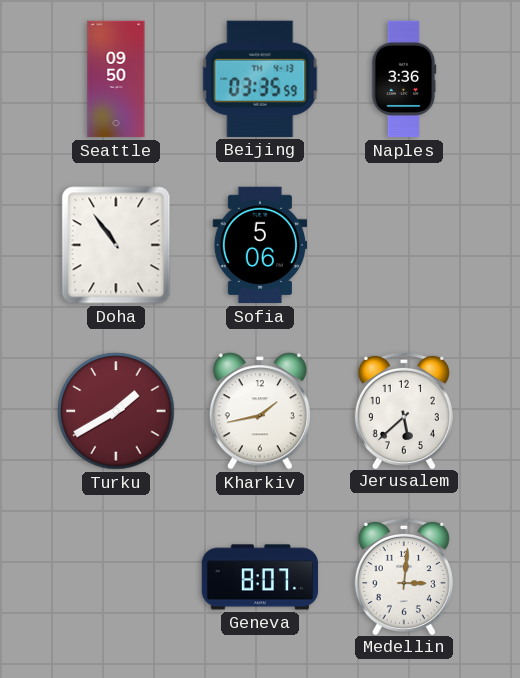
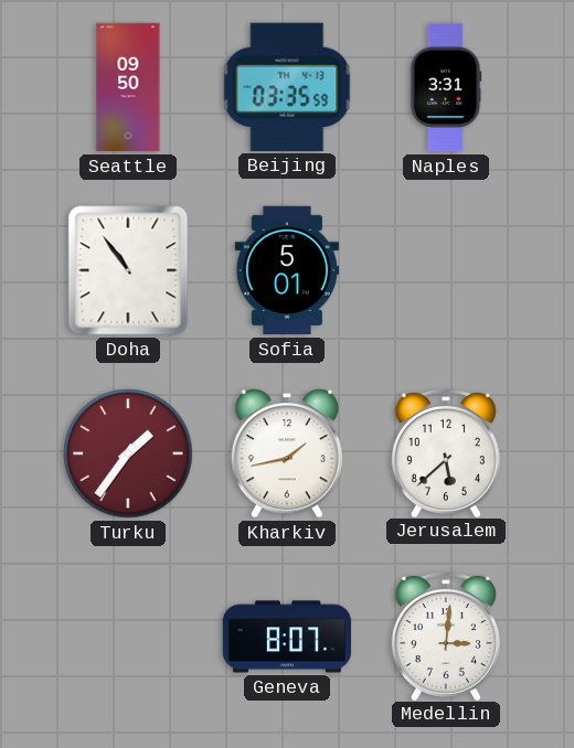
Naples: 3:36 -> 3:31
Sofia: 5:06 -> 5:01
Turku: 1:40 -> 1:36
